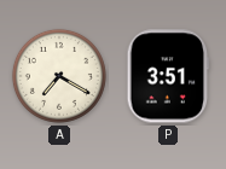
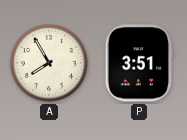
A: 7:20 -> 7:55
